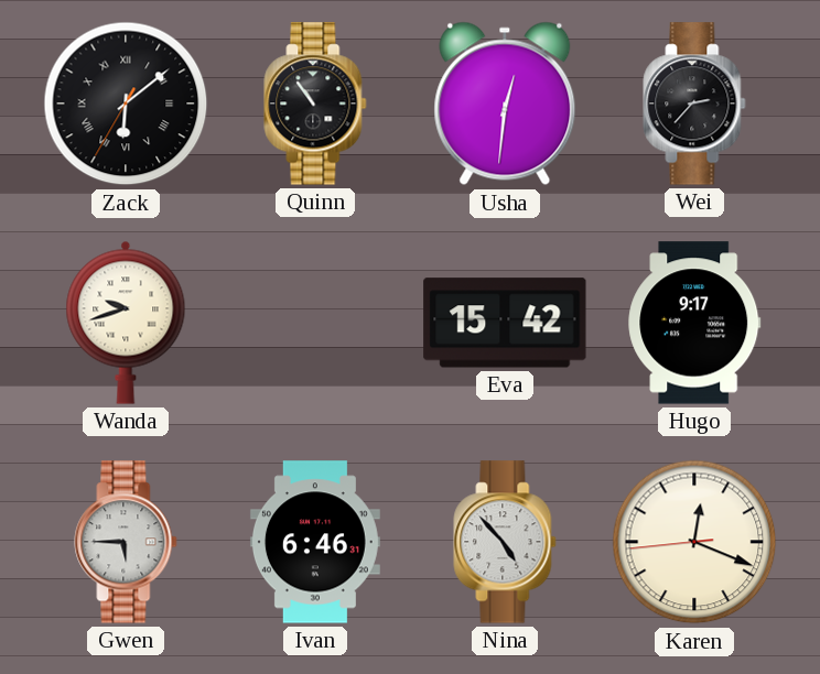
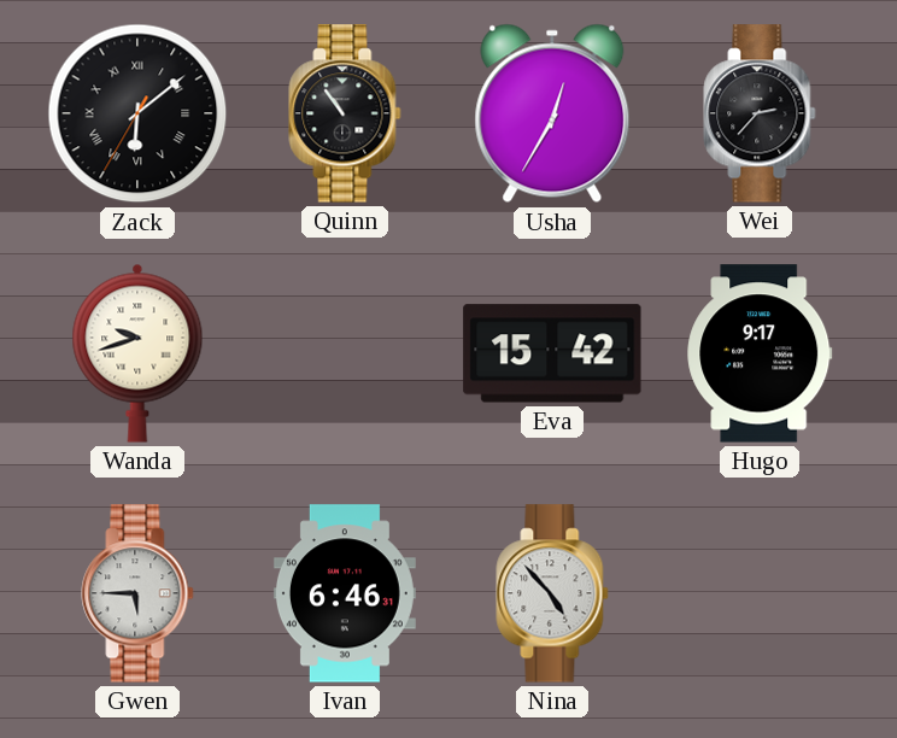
Usha: 12:31 -> 12:35
Karen: 12:18 -> none
